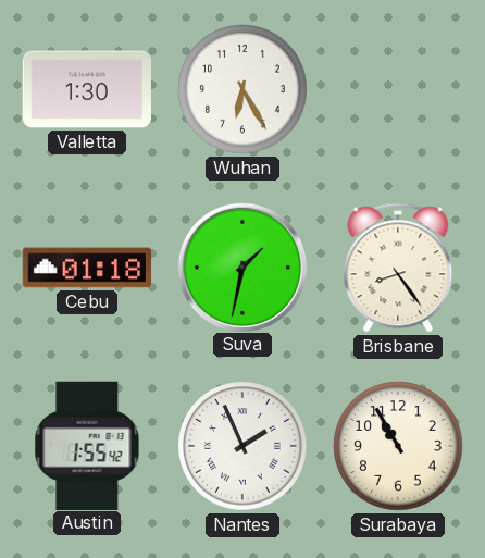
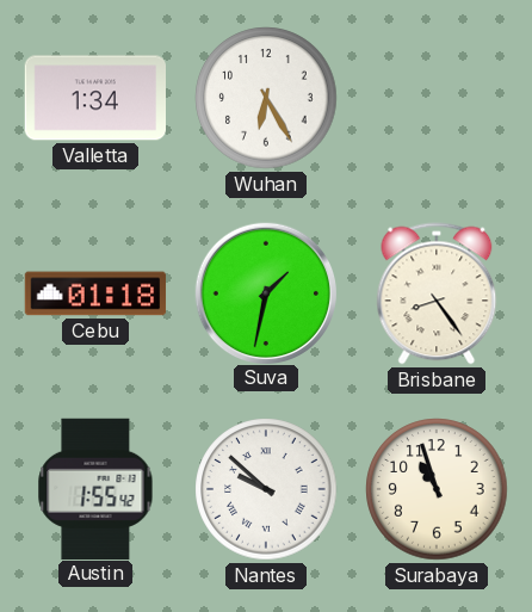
Valletta: 1:30 -> 1:34
Nantes: 1:56 -> 9:52
Surabaya: 10:55 -> 10:57
